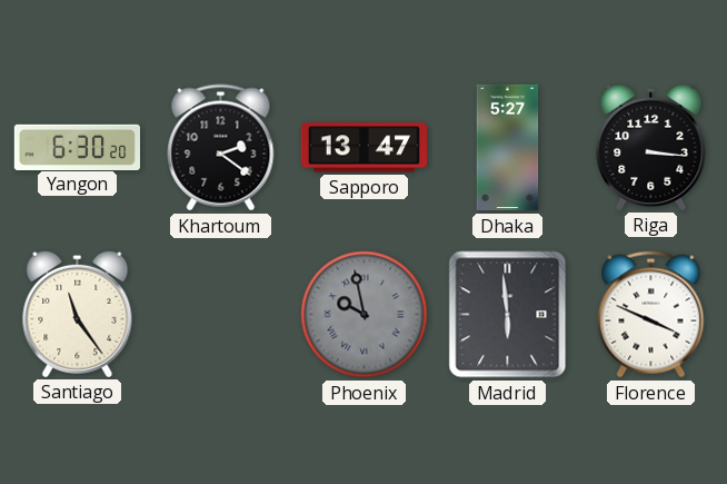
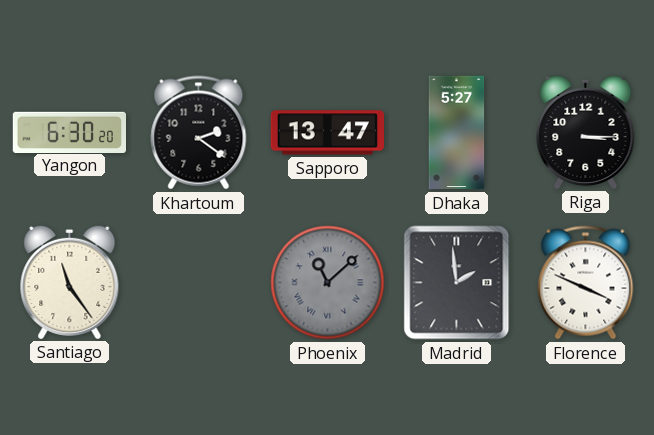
Riga: 3:16 -> 3:15
Phoenix: 9:58 -> 11:08
Madrid: 5:59 -> 1:59
